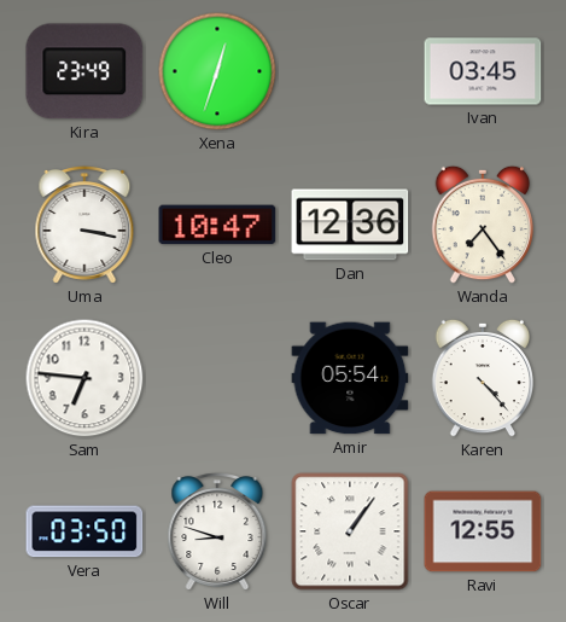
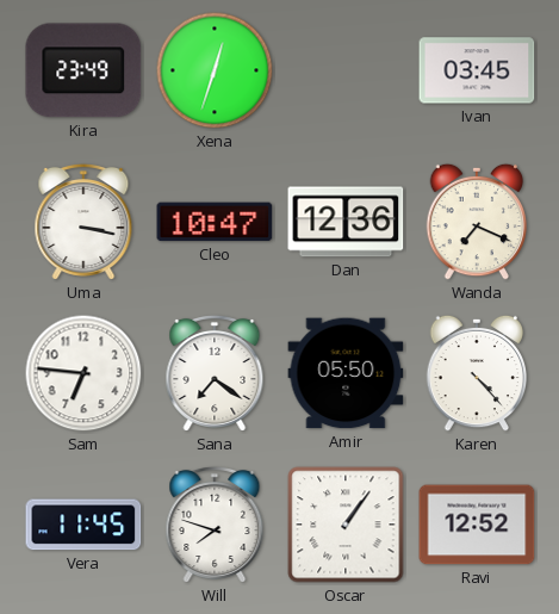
Wanda: 7:24 -> 7:19
Sana: none -> 7:21
Amir: 05:54 -> 05:50
Vera: 03:50 -> 11:45
Will: 8:48 -> 7:48
Ravi: 12:55 -> 12:52
